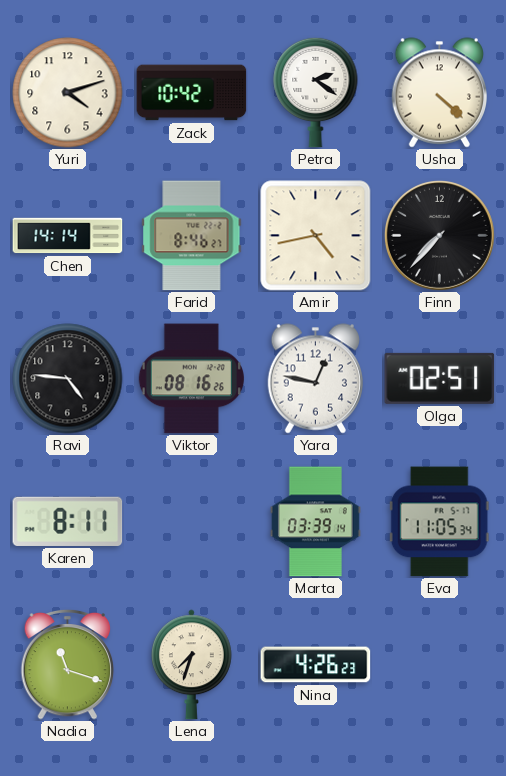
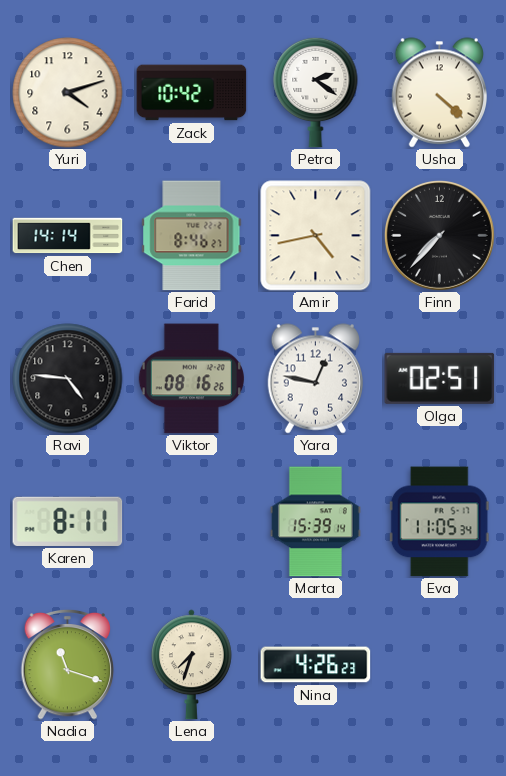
Marta: 03:39 -> 15:39
